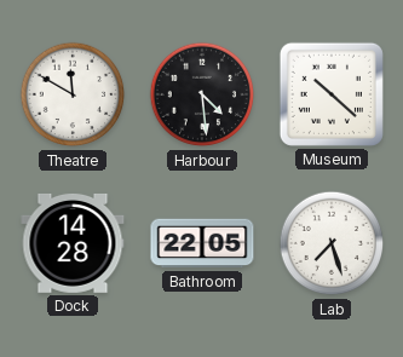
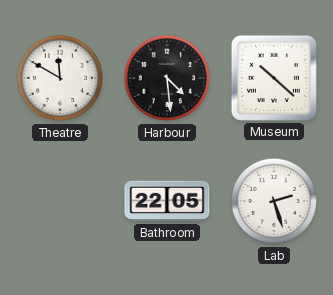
Dock: 14:28 -> none
Lab: 7:27 -> 2:27
